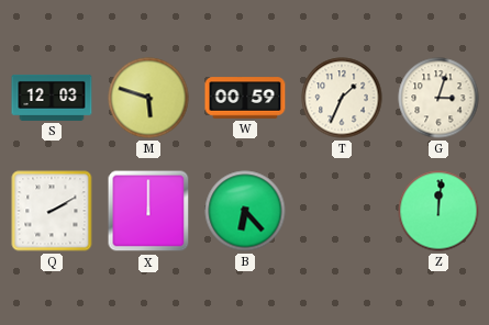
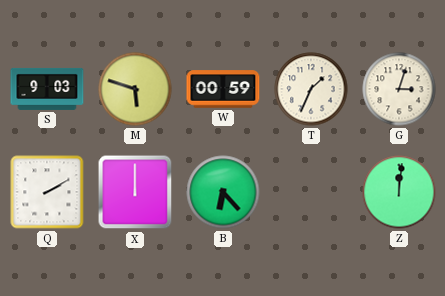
S: 12:03 -> 9:03
